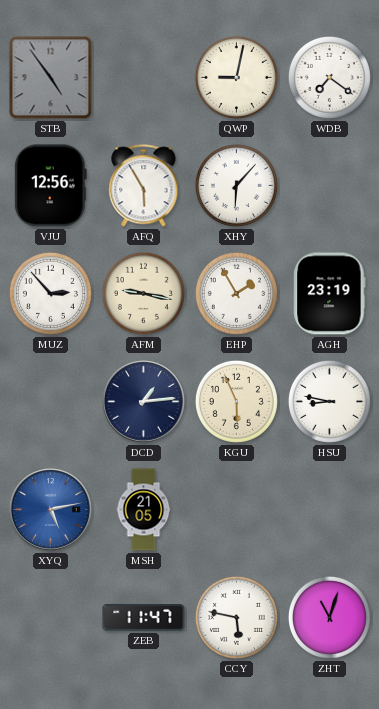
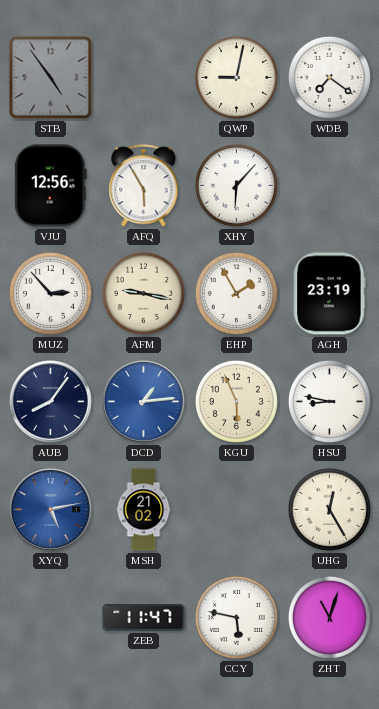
AUB: none -> 8:06
DCD dial: navy -> blue
MSH: 21:05 -> 21:02
UHG: none -> 12:25
